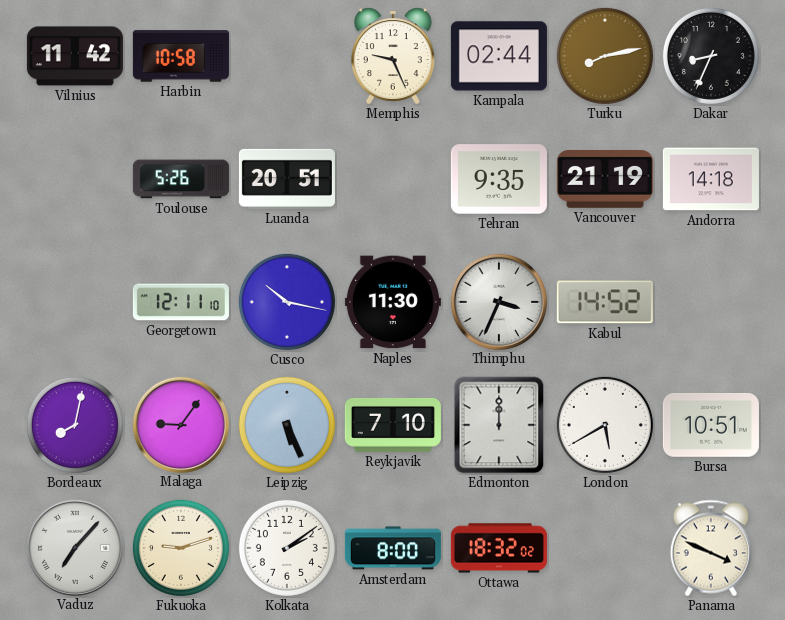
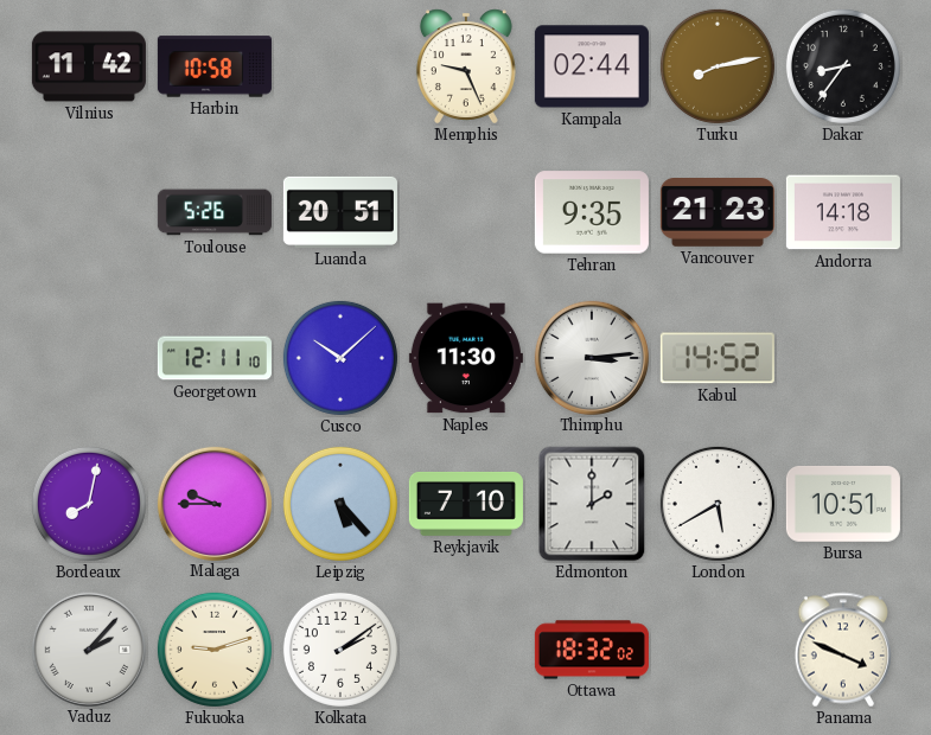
Dakar: 8:34 -> 8:36
Vancouver: 21:19 -> 21:23
Cusco: 10:17 -> 10:08
Thimphu: 3:34 -> 3:14
Malaga: 9:06 -> 9:45
Leipzig: 5:26 -> 5:23
Edmonton: 12:00 -> 2:00
Vaduz: 7:07 -> 2:07
Amsterdam: 8:00 -> none
